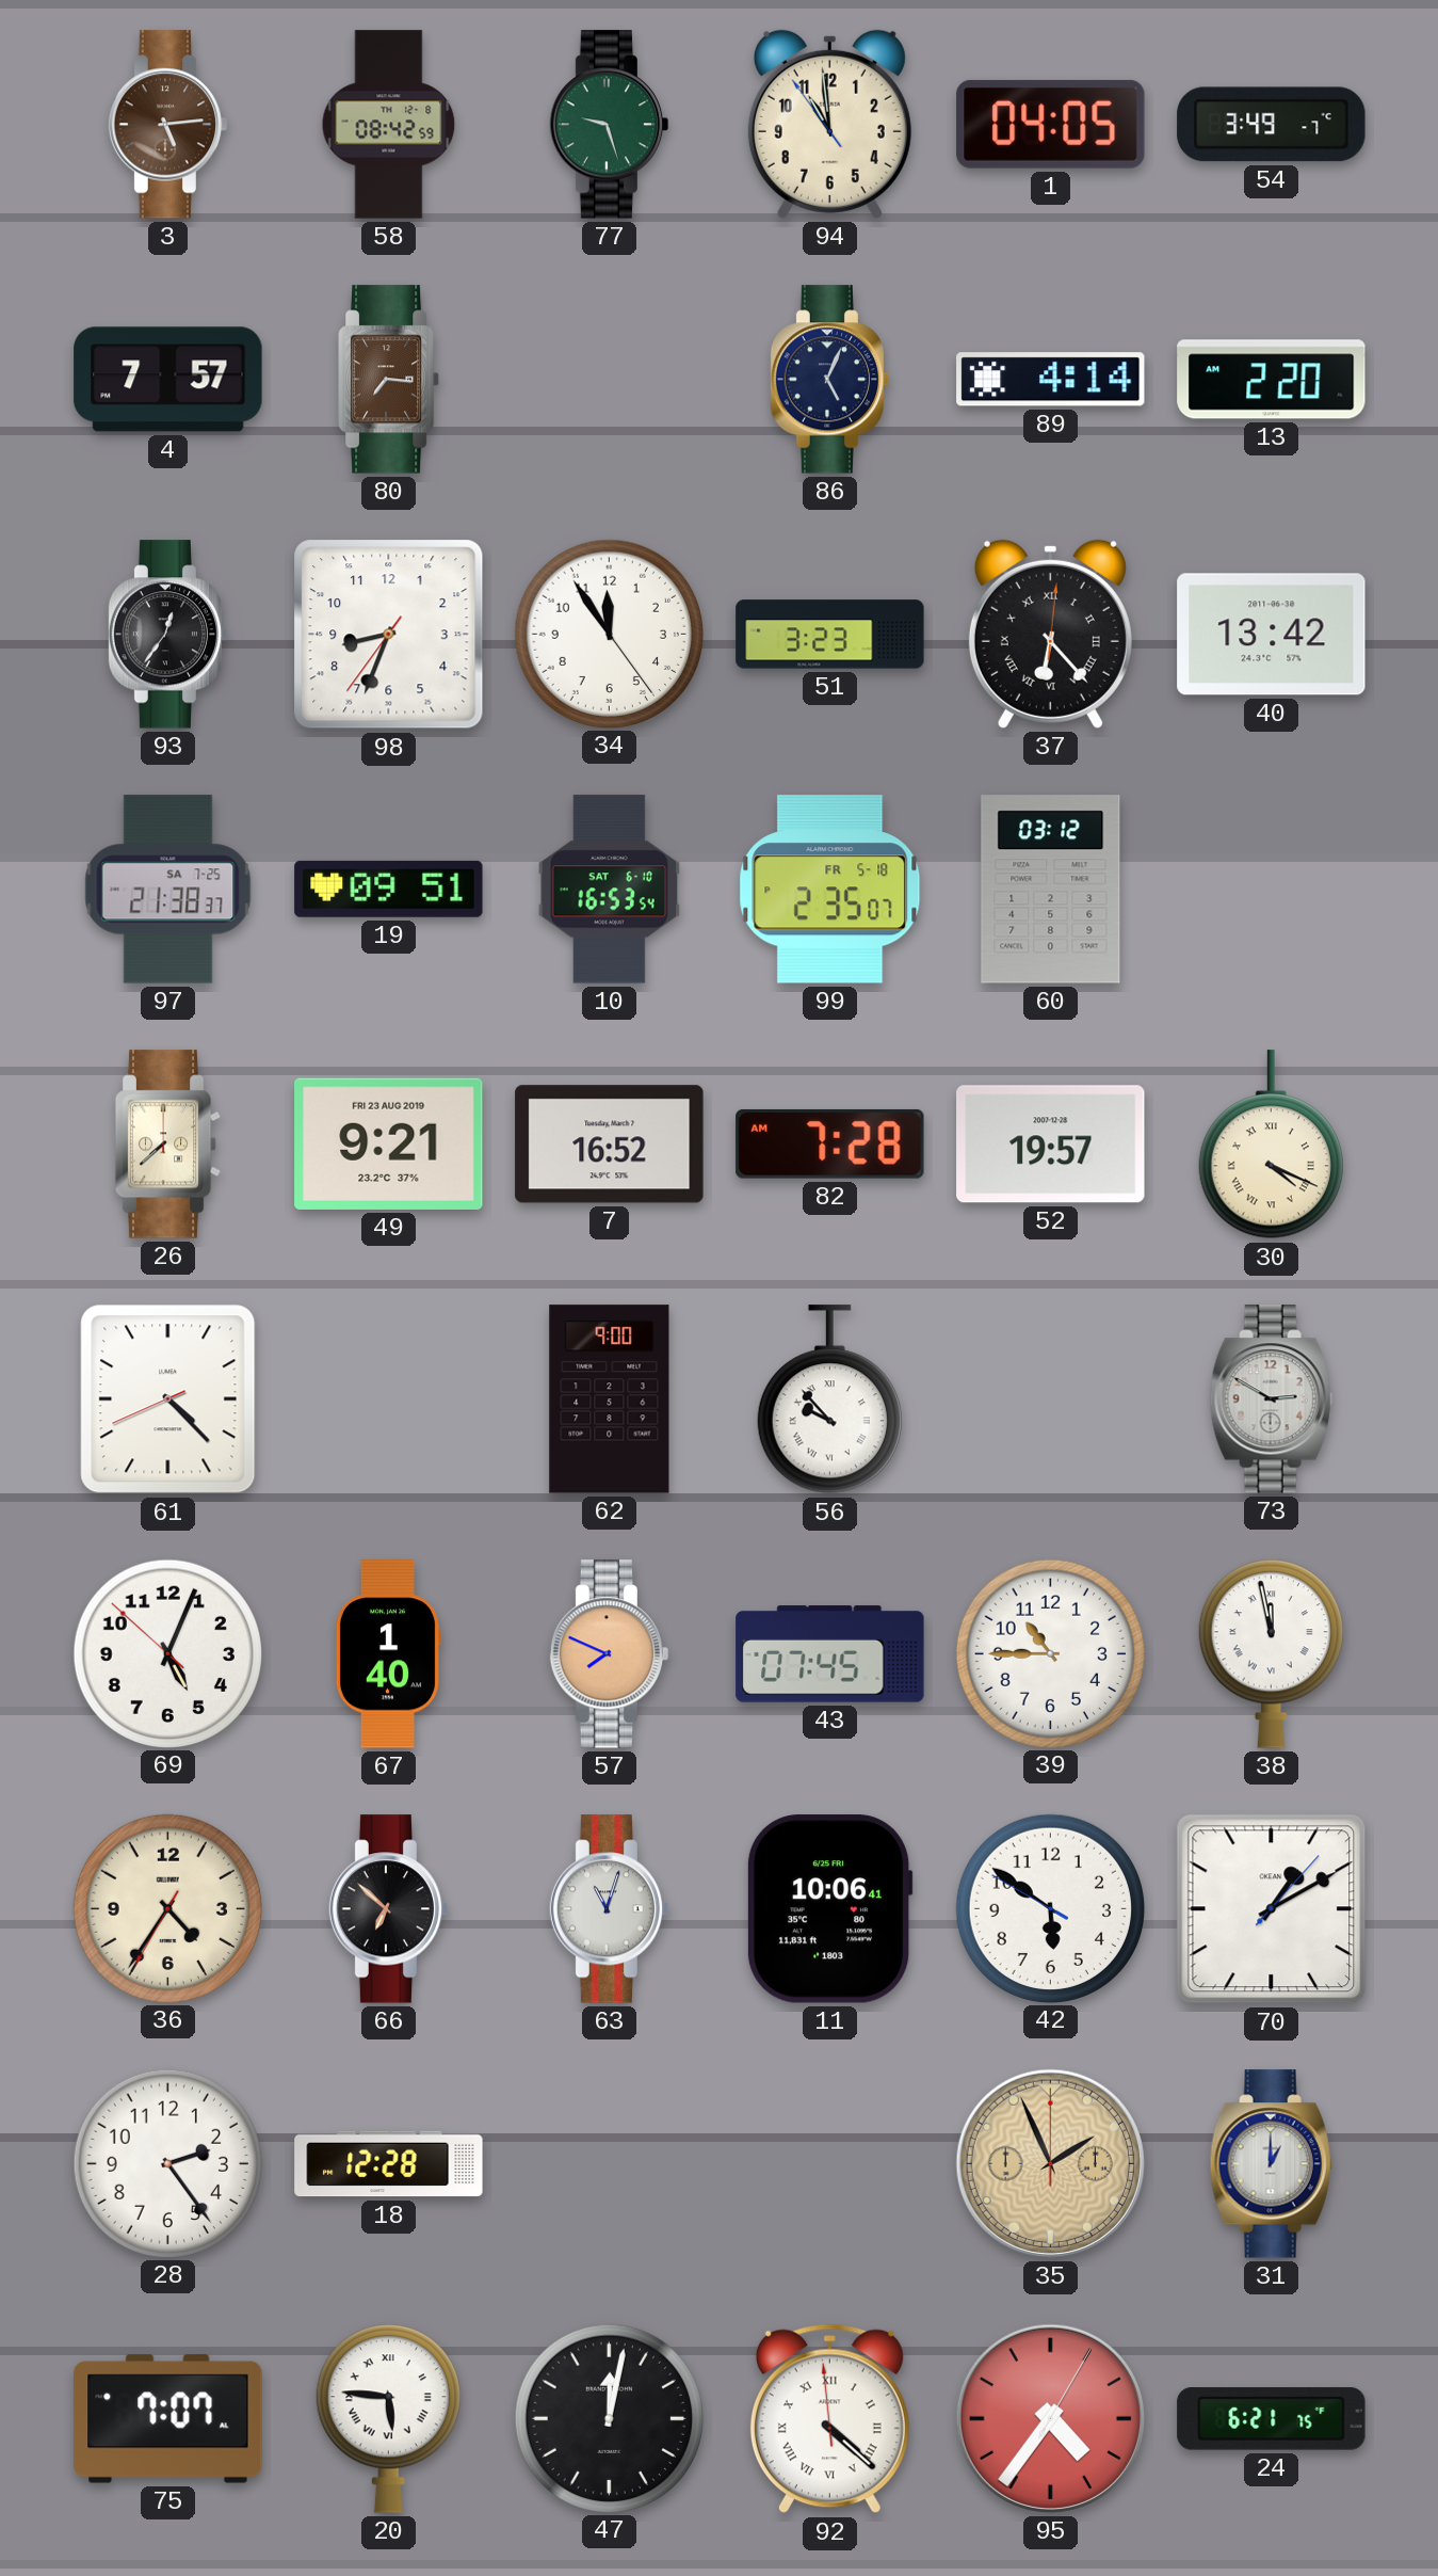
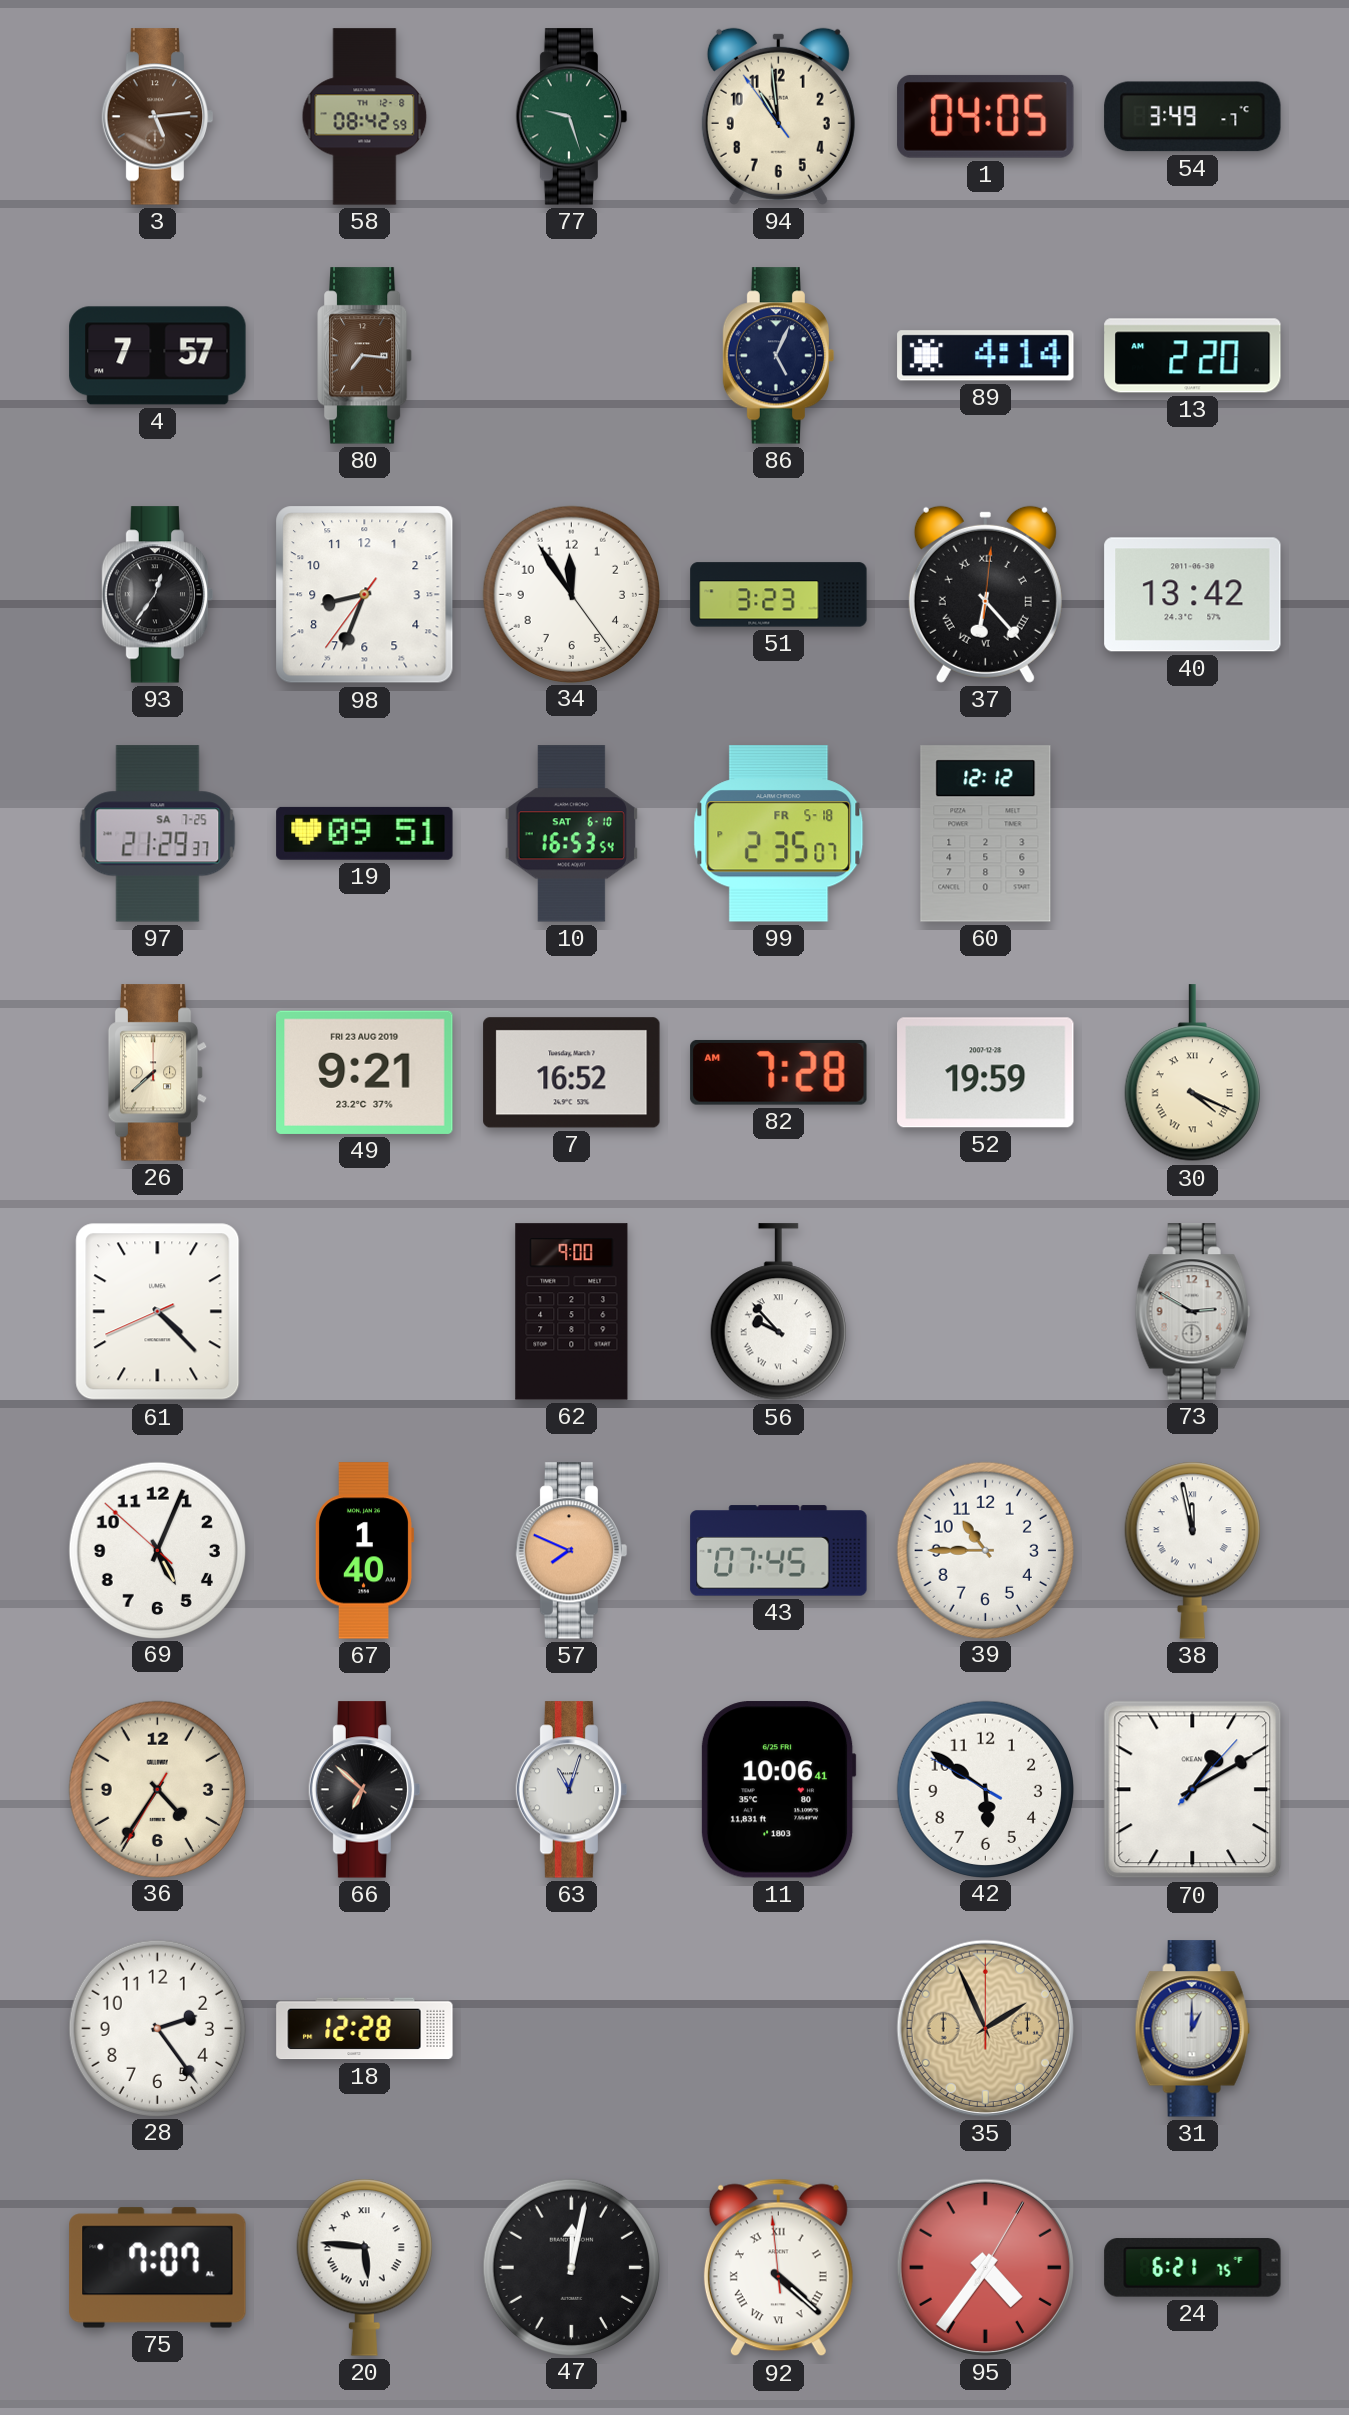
97: 21:38 -> 21:29
60: 03:12 -> 12:12
52: 19:57 -> 19:59
